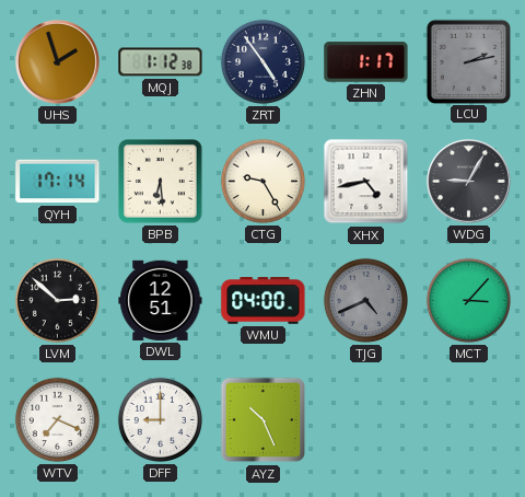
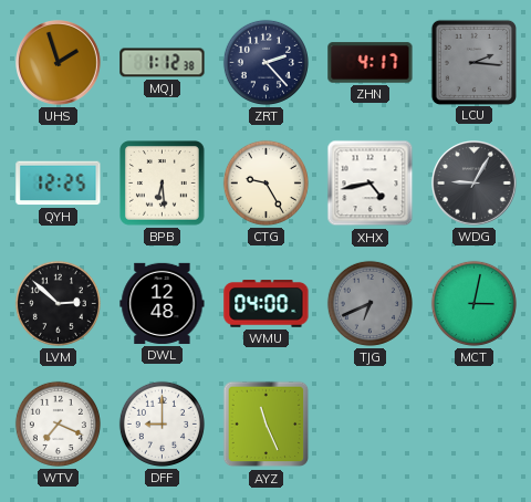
ZRT: 4:54 -> 2:23
ZHN: 1:17 -> 4:17
LCU: 2:13 -> 2:16
QYH: 17:14 -> 12:25
DWL: 12:51 -> 12:48
TJG: 4:41 -> 6:41
MCT: 3:07 -> 3:02
AYZ: 10:26 -> 11:26
